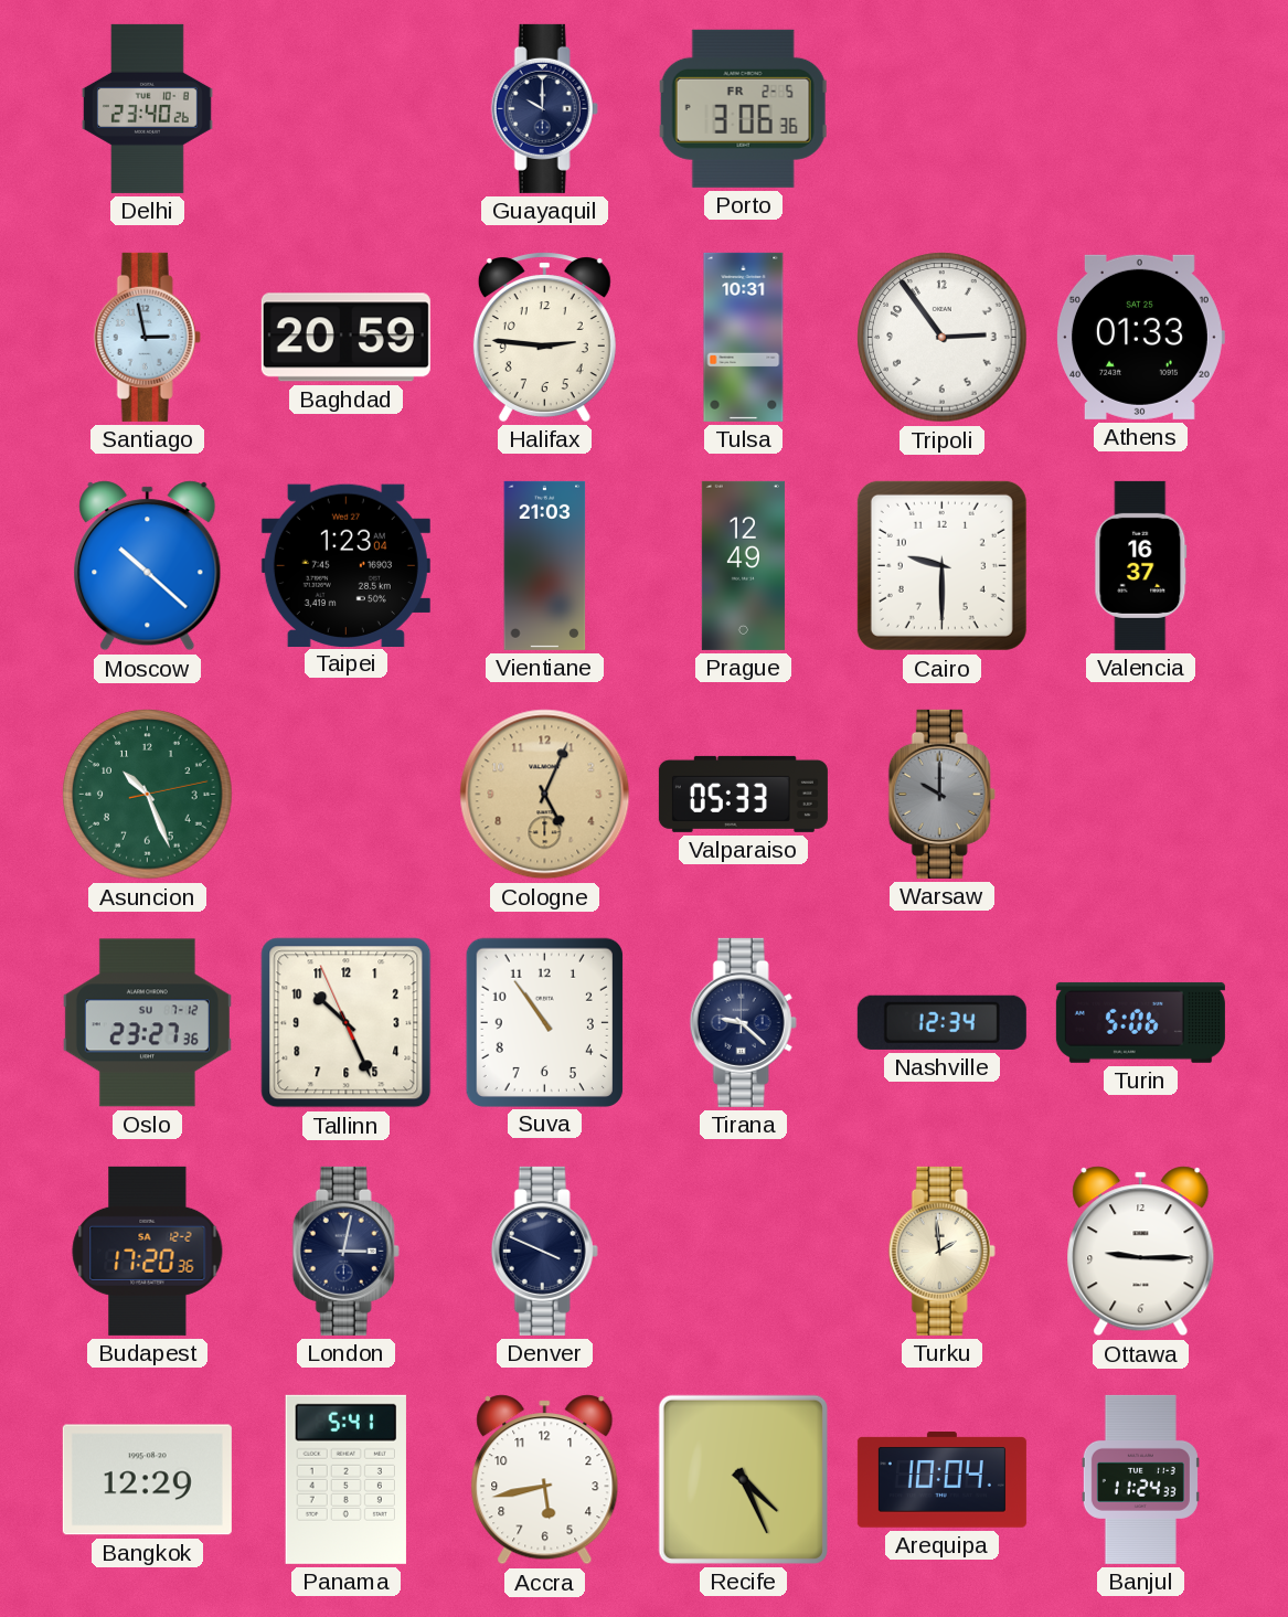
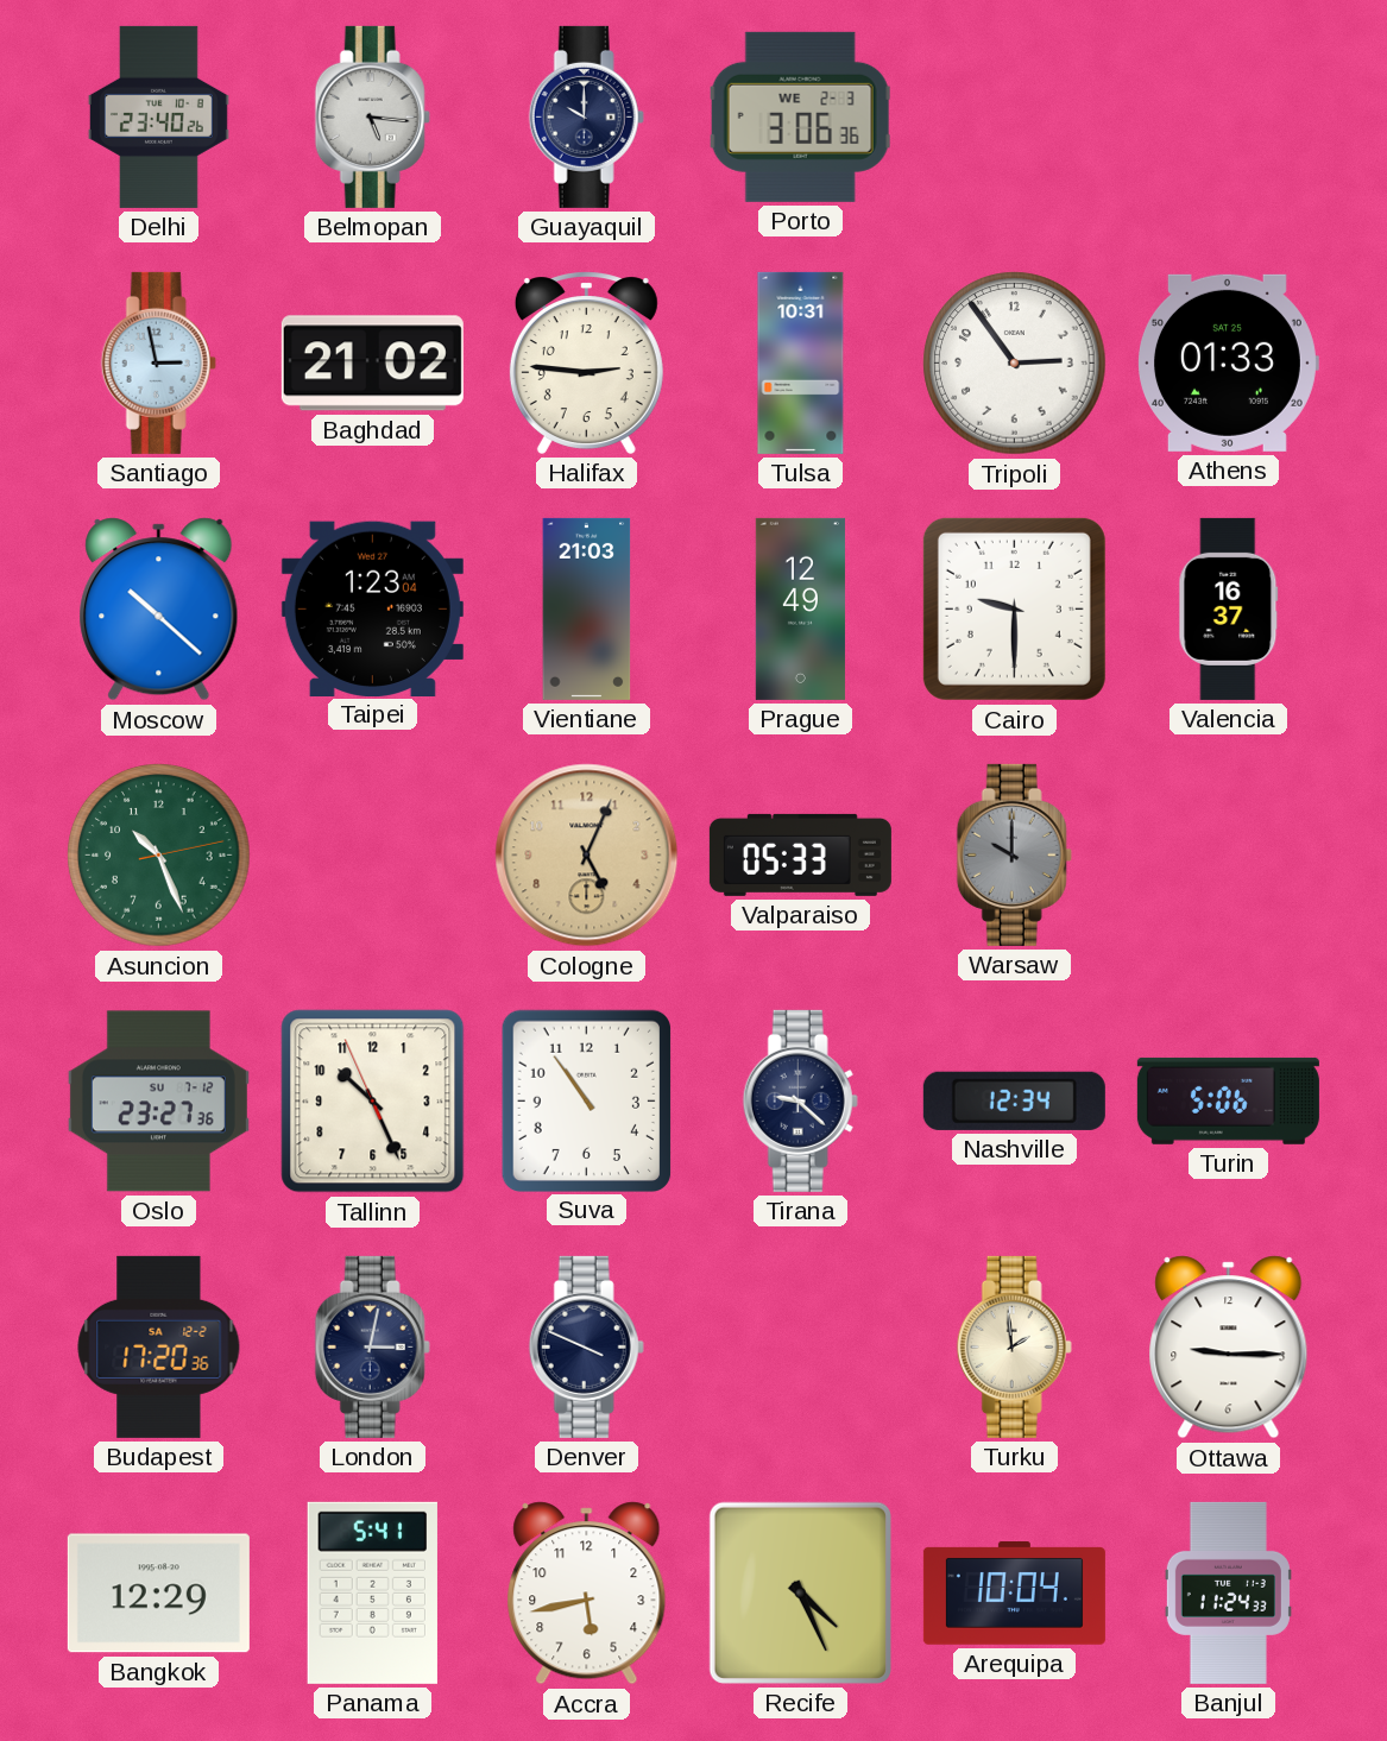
Belmopan: none -> 5:16
Porto date: FR 2-5 -> WE 2-3
Baghdad: 20:59 -> 21:02
